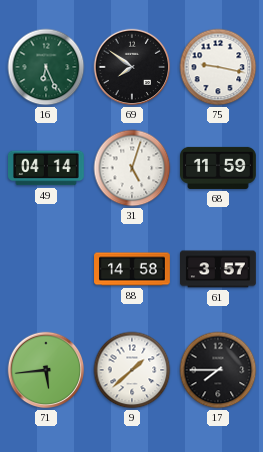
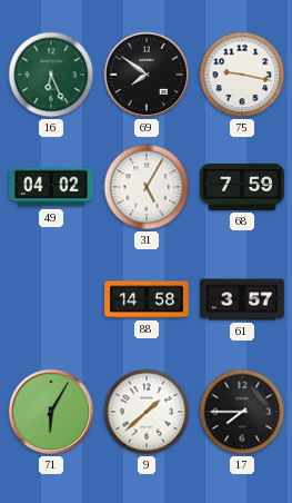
49: 04:14 -> 04:02
31: 5:03 -> 5:05
68: 11:59 -> 7:59
71: 5:44 -> 6:05
